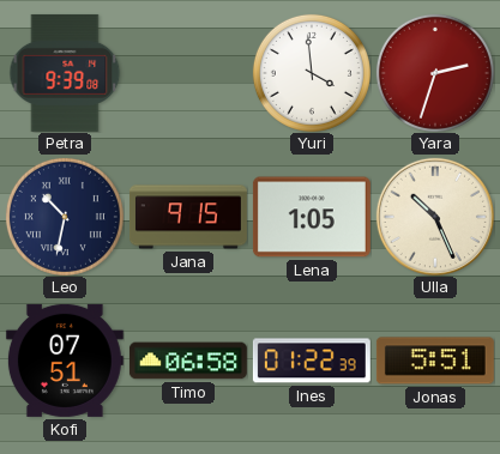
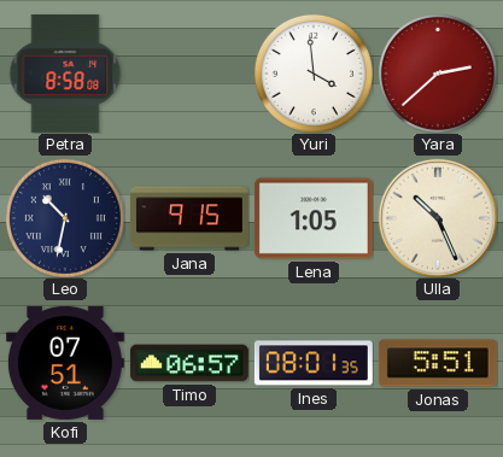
Petra: 9:39 -> 8:58
Yara: 2:33 -> 2:38
Timo: 06:58 -> 06:57
Ines: 01:22 -> 08:01
